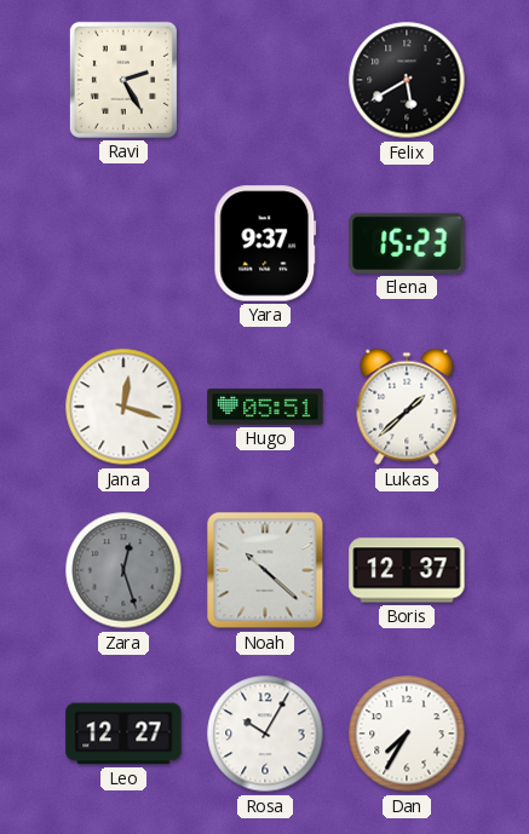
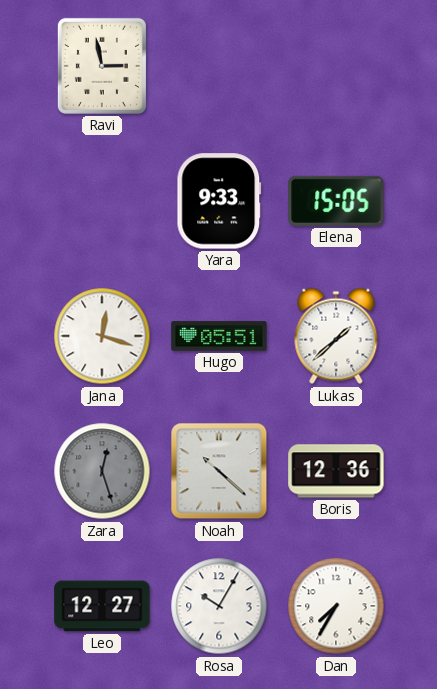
Ravi: 2:25 -> 2:58
Felix: 5:40 -> none
Yara: 9:37 -> 9:33
Elena: 15:23 -> 15:05
Boris: 12:37 -> 12:36
